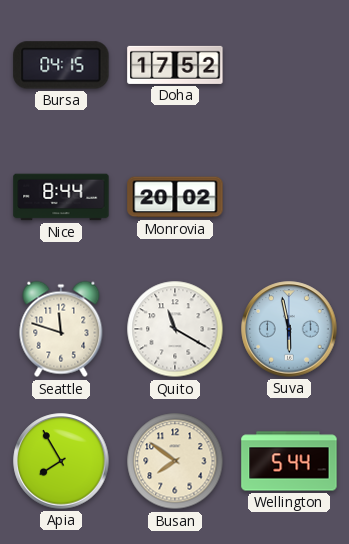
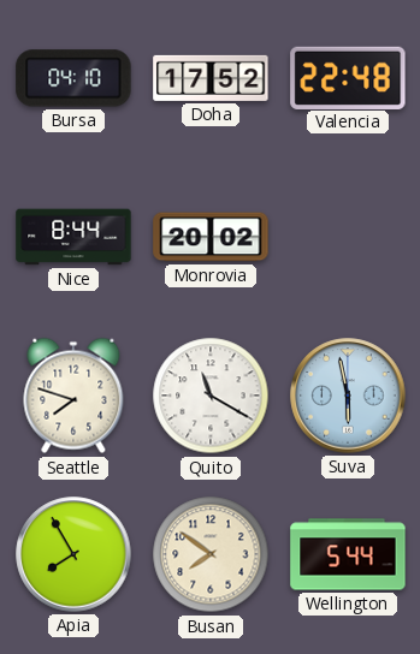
Bursa: 04:15 -> 04:10
Valencia: none -> 22:48
Seattle: 11:48 -> 7:48
